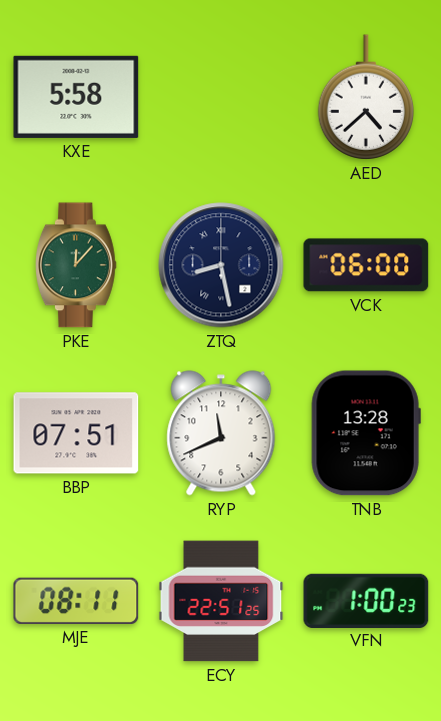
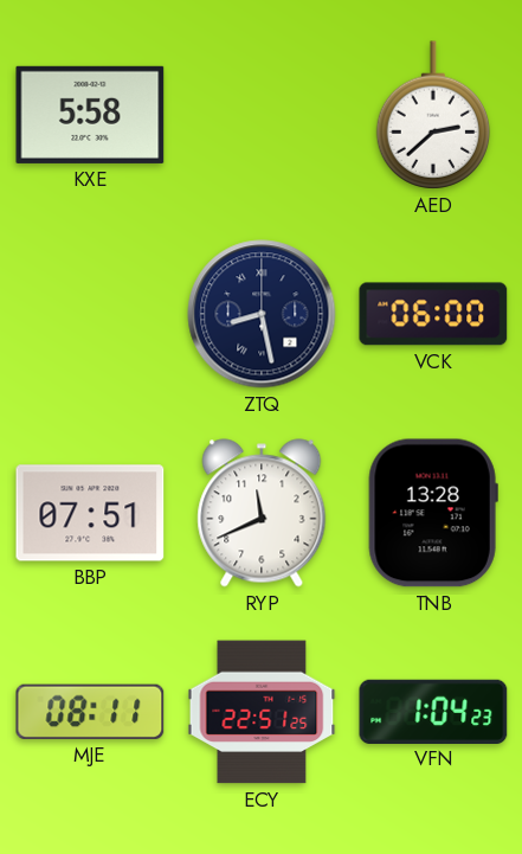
AED: 4:38 -> 2:38
PKE: 12:07 -> none
VFN: 1:00 -> 1:04
